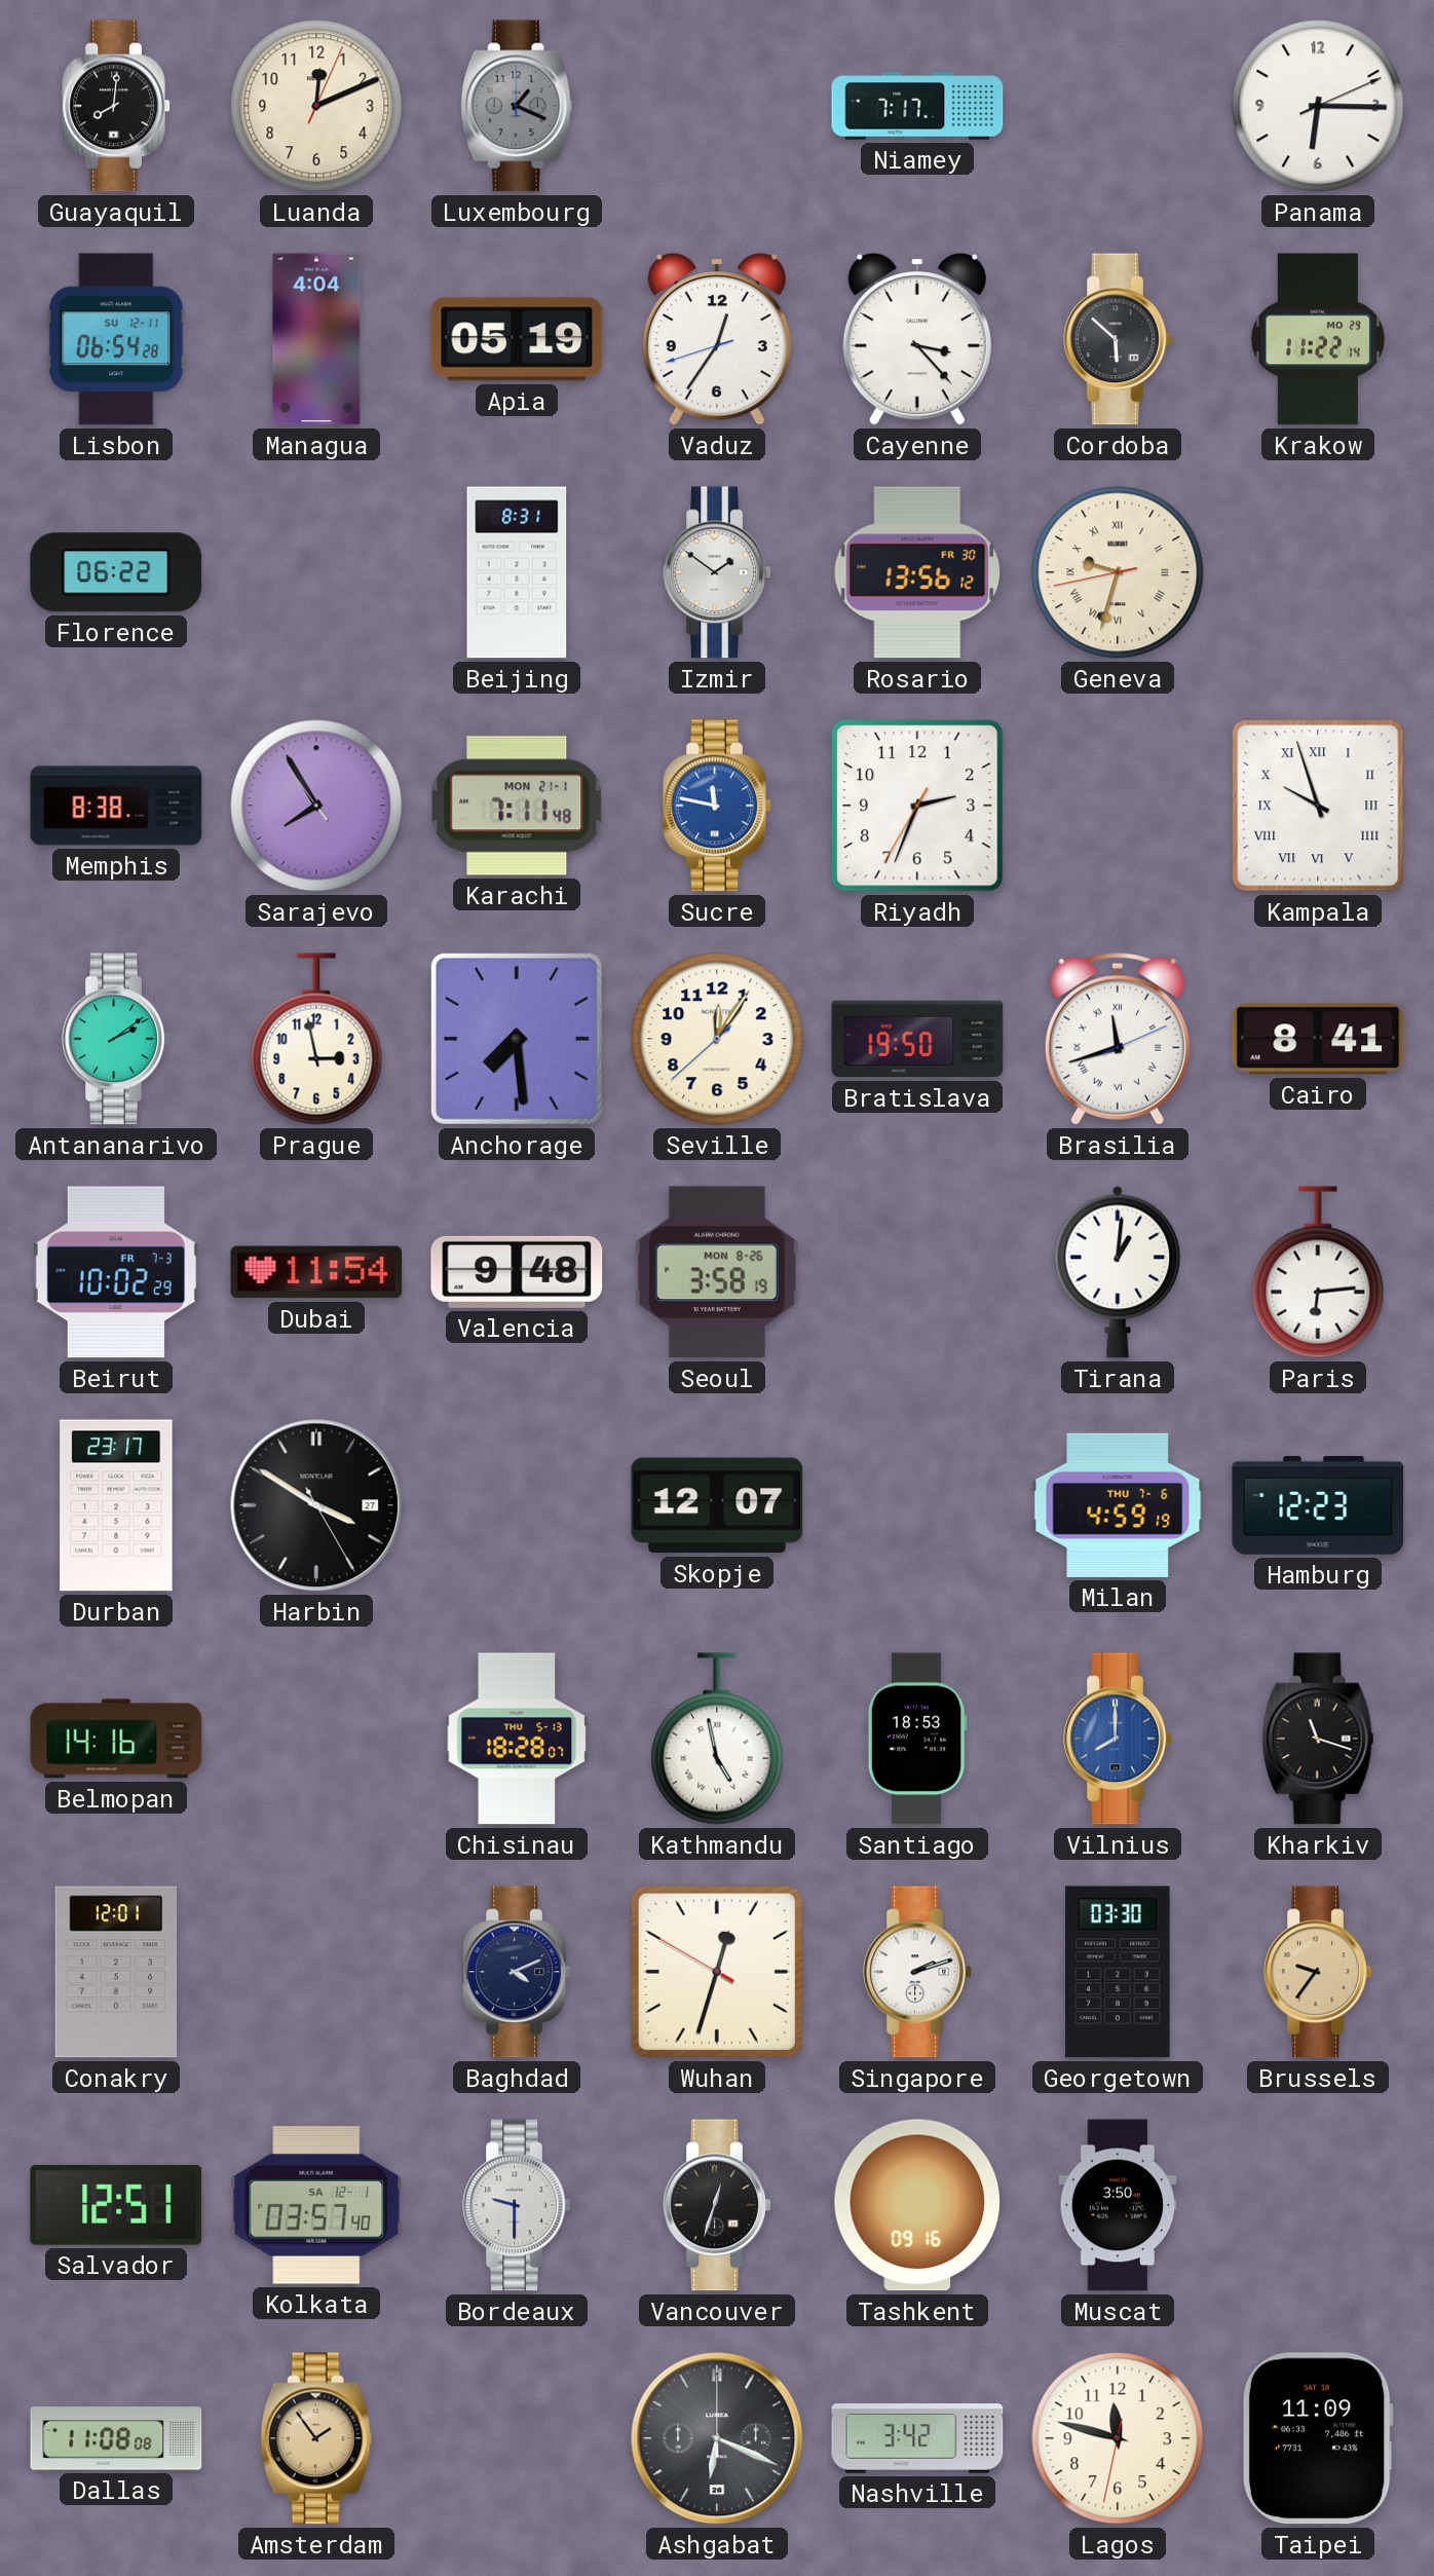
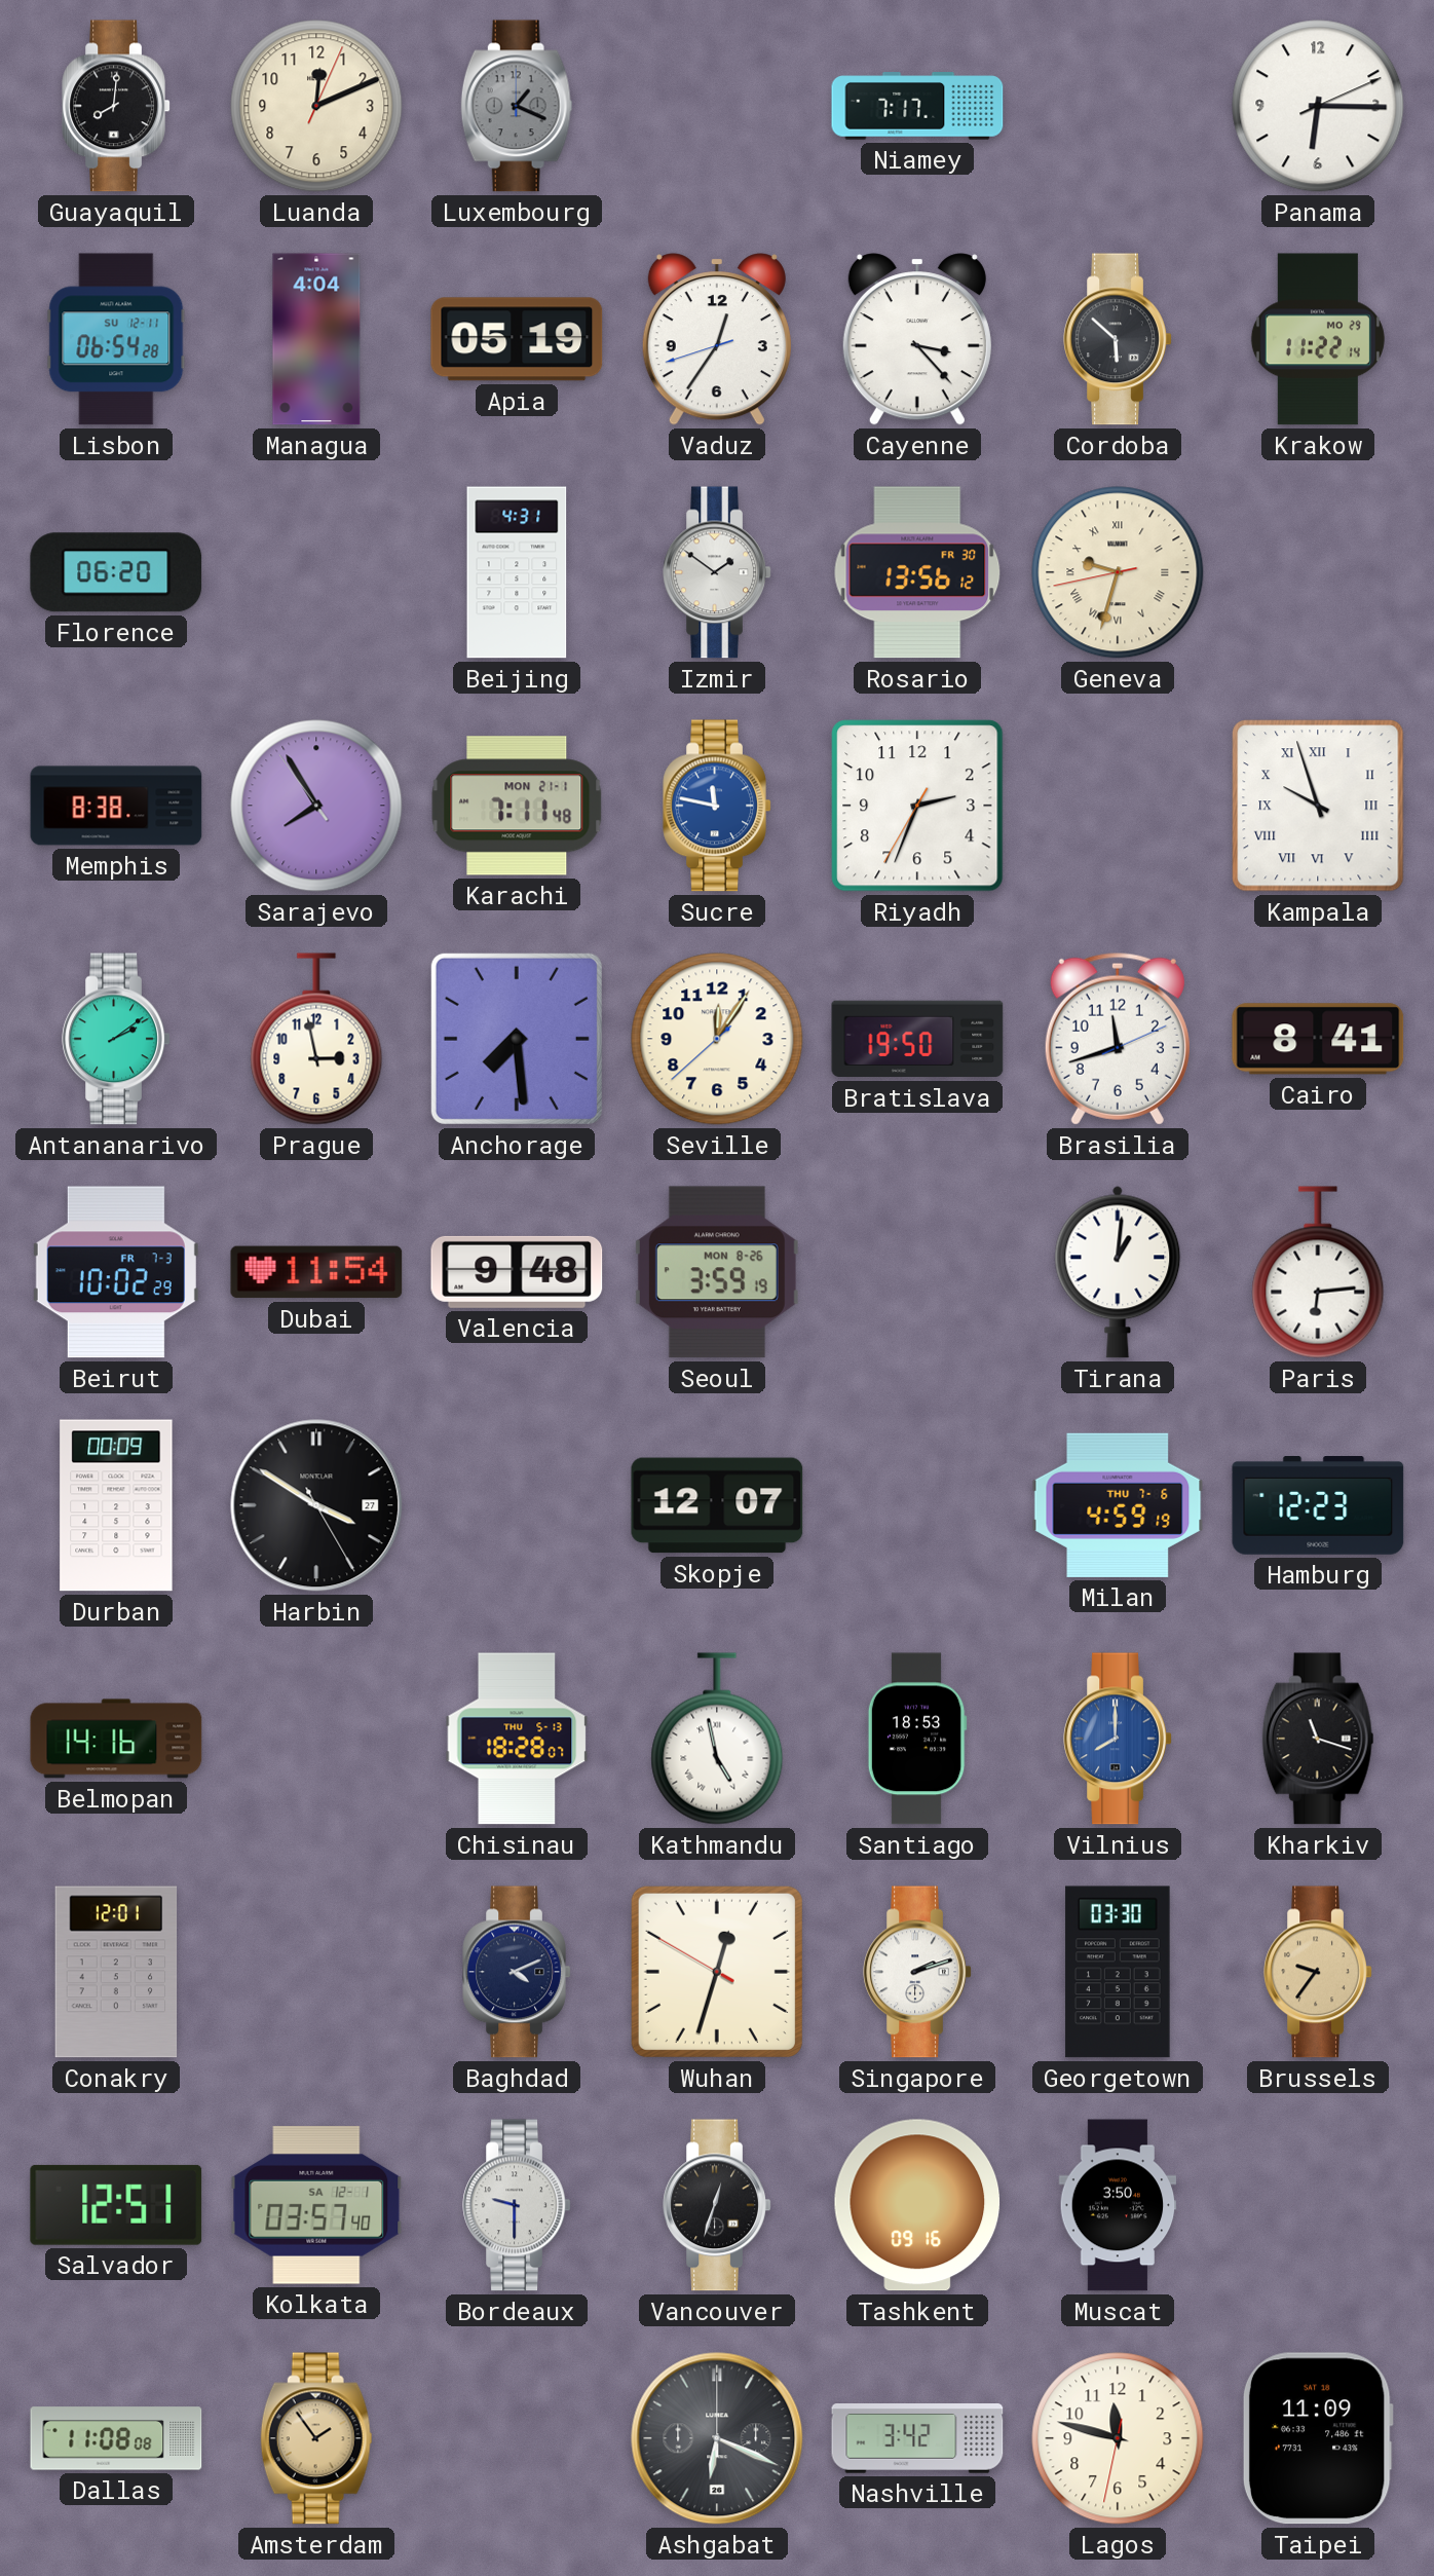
Florence: 06:22 -> 06:20
Beijing: 8:31 -> 4:31
Brasilia numerals: Roman -> Arabic
Seoul: 3:58 -> 3:59
Durban: 23:17 -> 00:09
